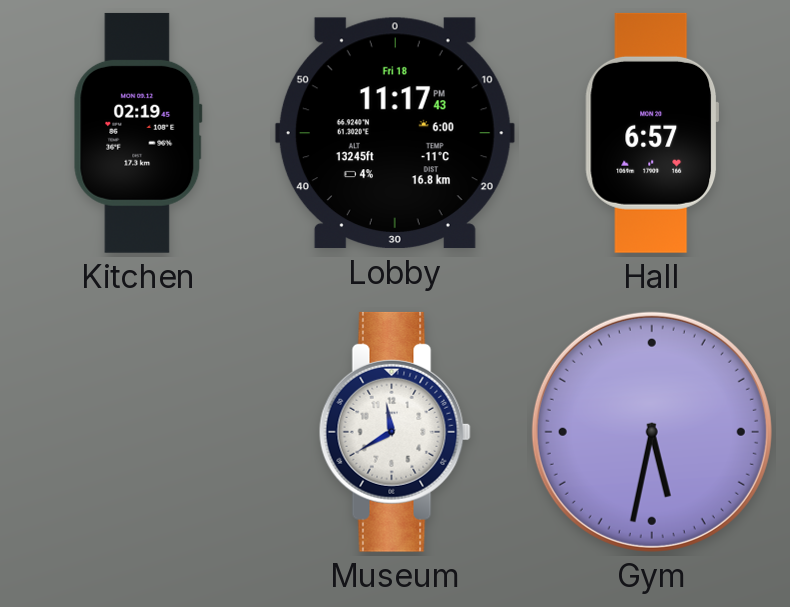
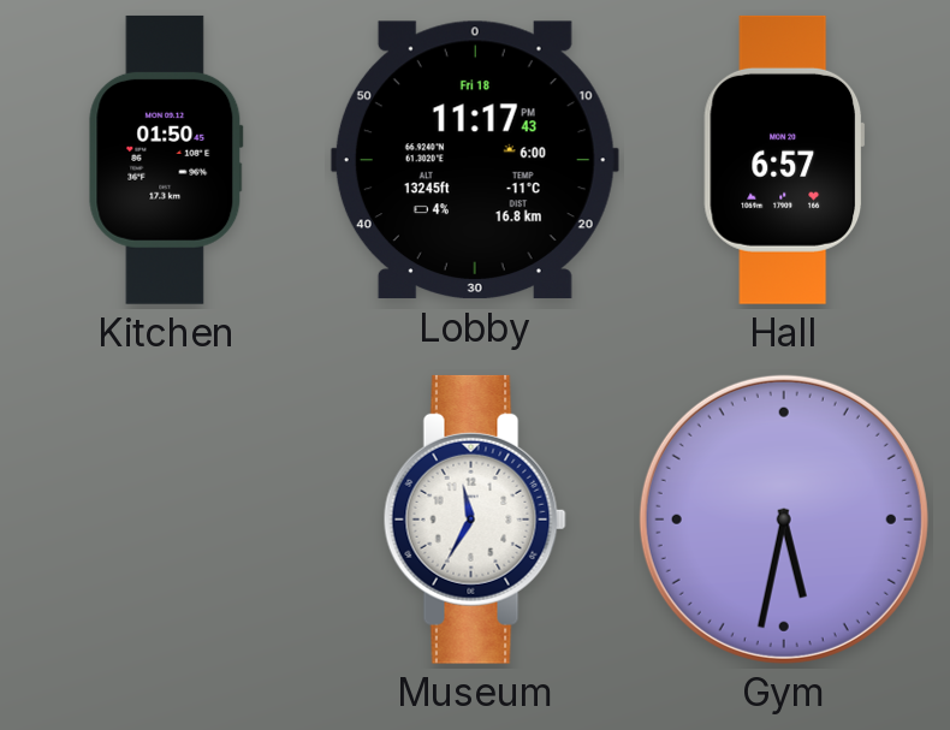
Kitchen: 02:19 -> 01:50
Museum: 11:40 -> 11:35
